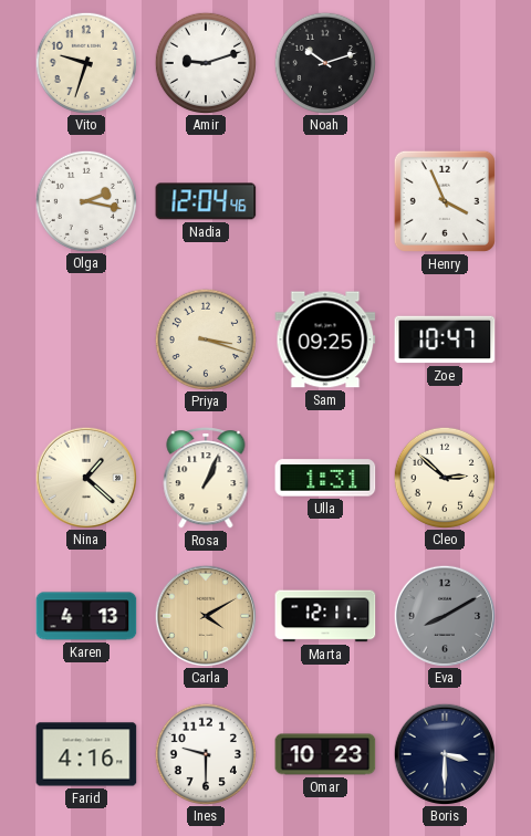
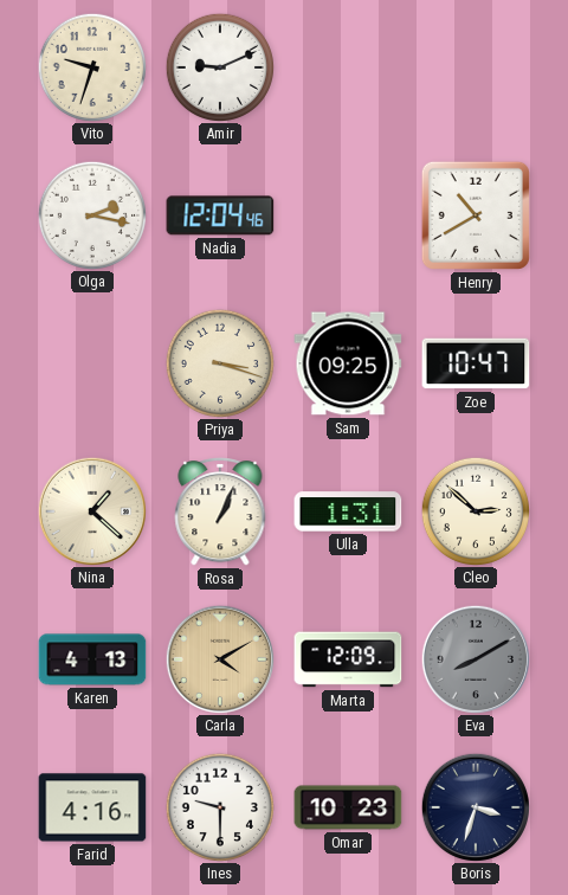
Amir: 9:12 -> 9:11
Noah: 10:12 -> none
Henry: 3:56 -> 10:40
Marta: 12:11 -> 12:09
Boris: 3:30 -> 3:33
